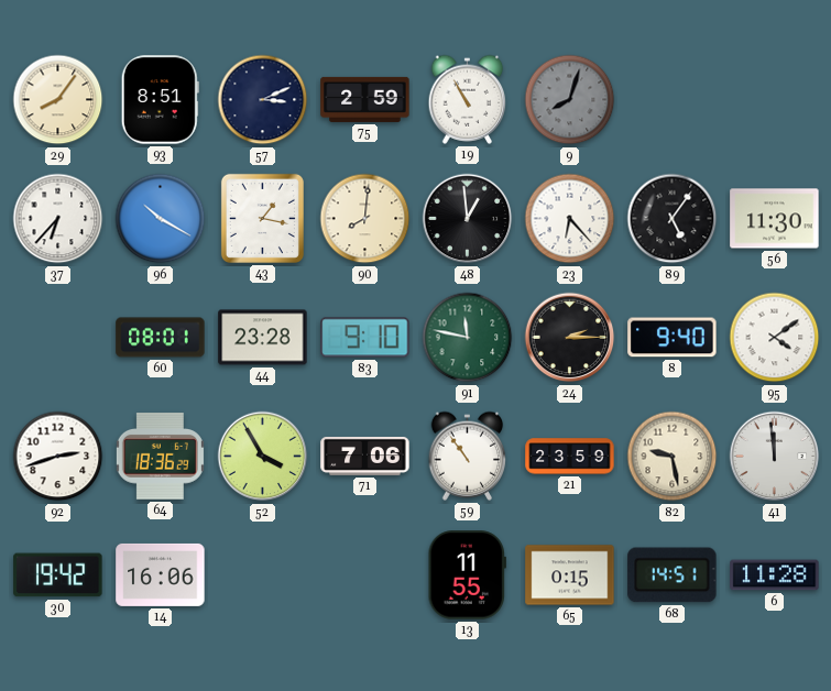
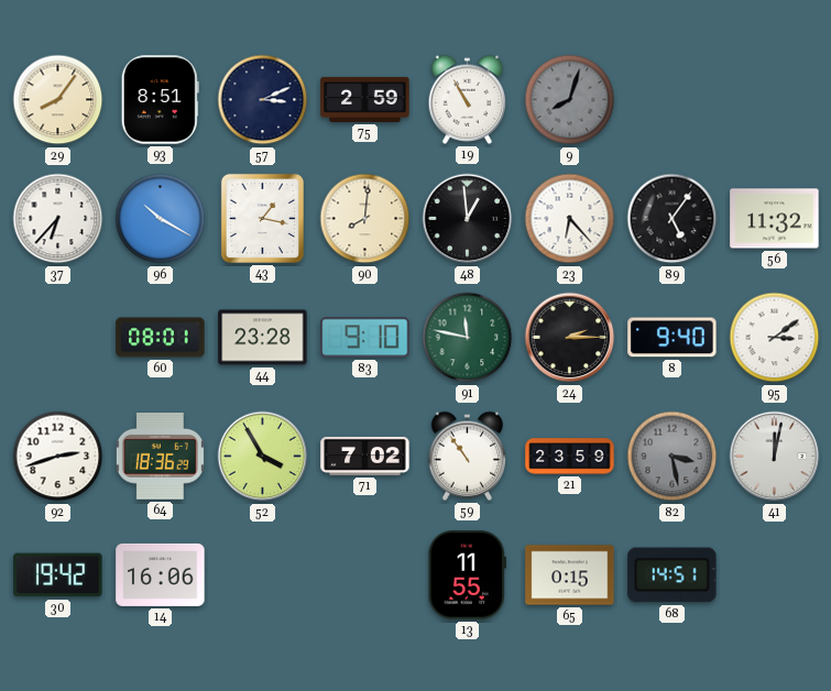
56: 11:30 -> 11:32
95: 4:09 -> 3:09
71: 7:06 -> 7:02
82: 9:28 -> 3:28
82 dial: cream -> grey
41: 11:59 -> 12:02
6: 11:28 -> none
